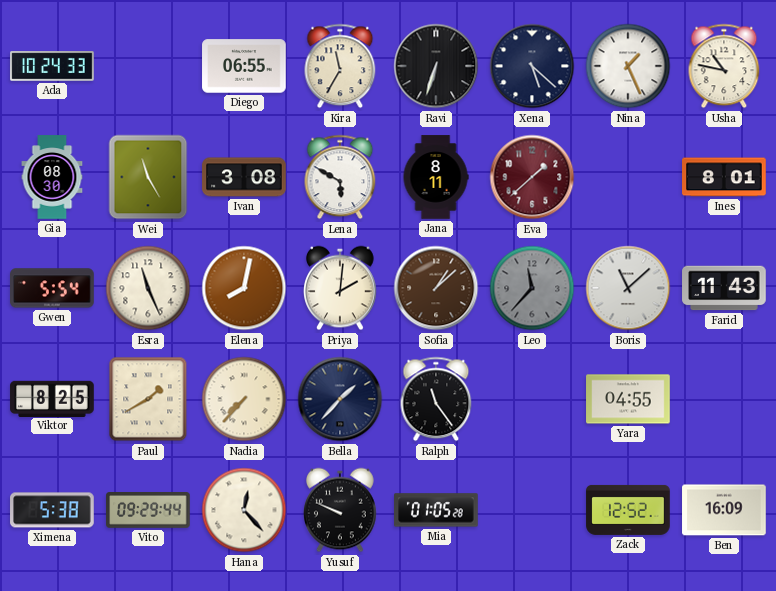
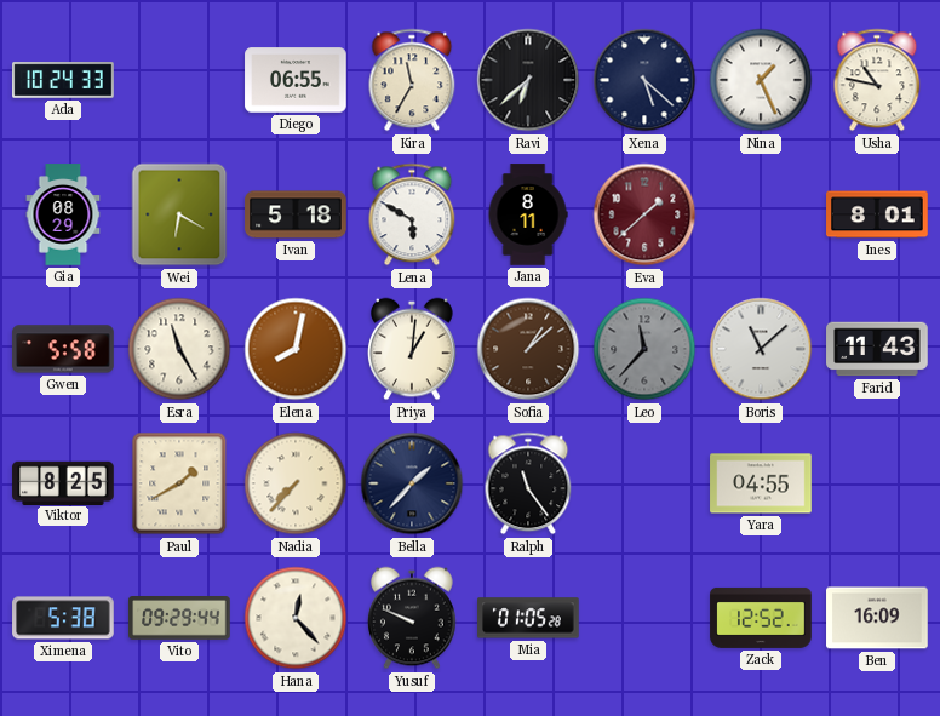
Ravi: 6:33 -> 6:38
Gia: 08:30 -> 08:29
Wei: 11:25 -> 6:20
Ivan: 3:08 -> 5:18
Gwen: 5:54 -> 5:58
Esra: 11:26 -> 11:25
Priya: 2:01 -> 1:01
